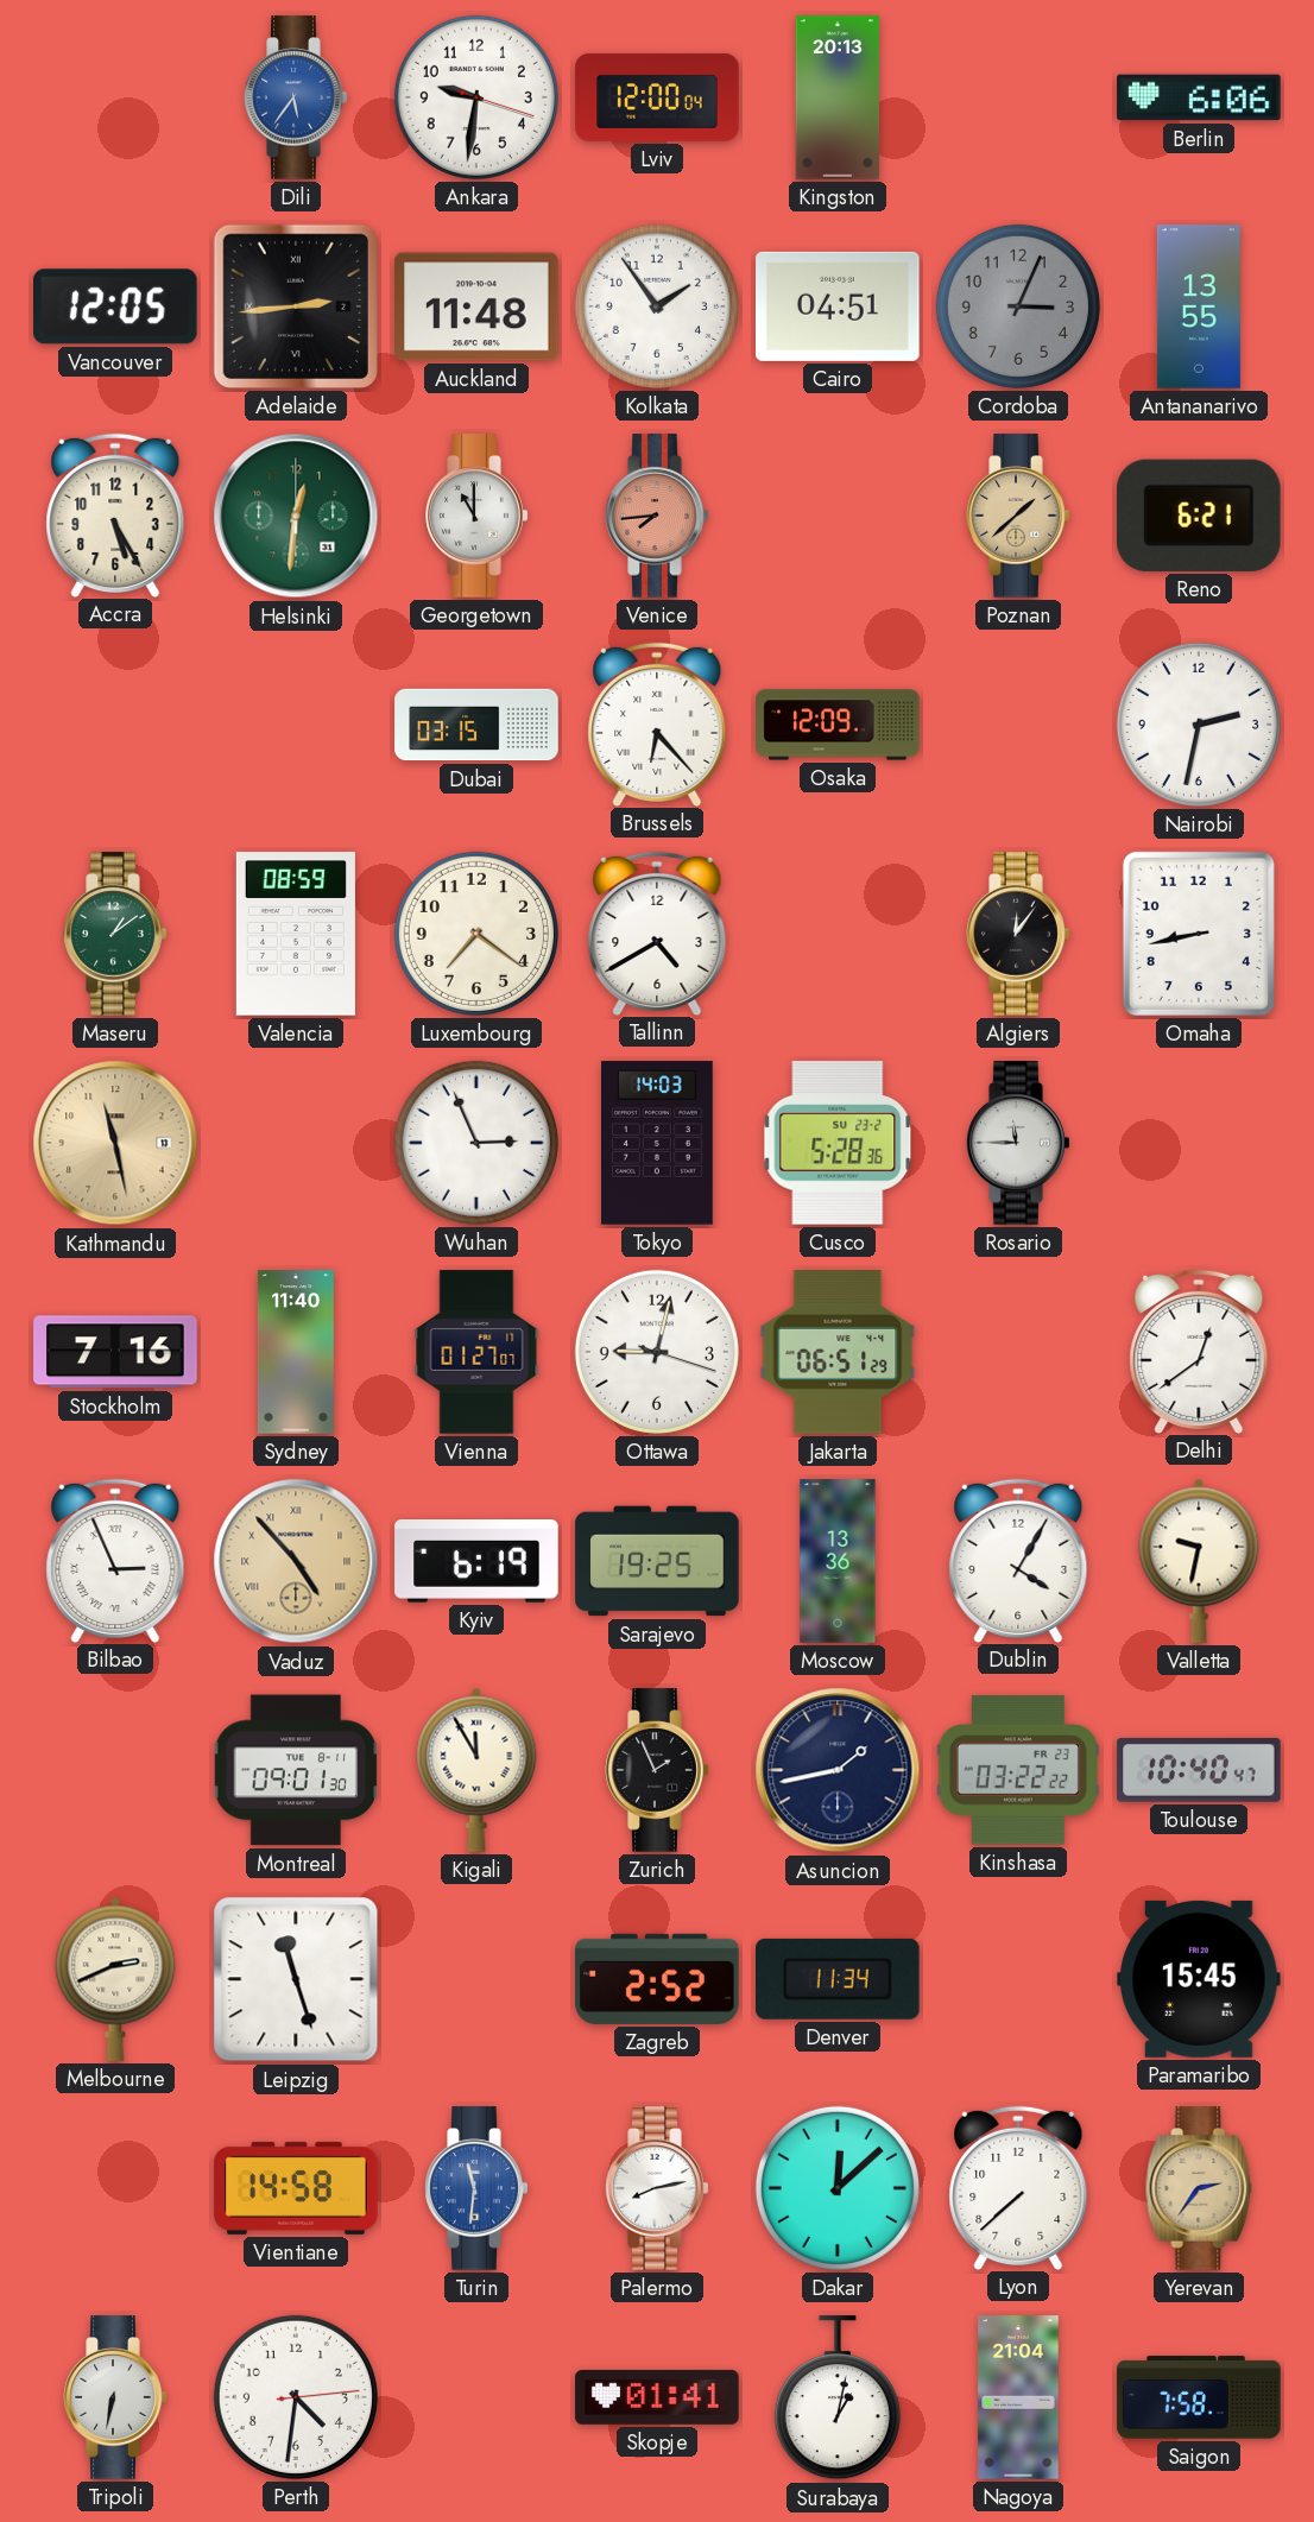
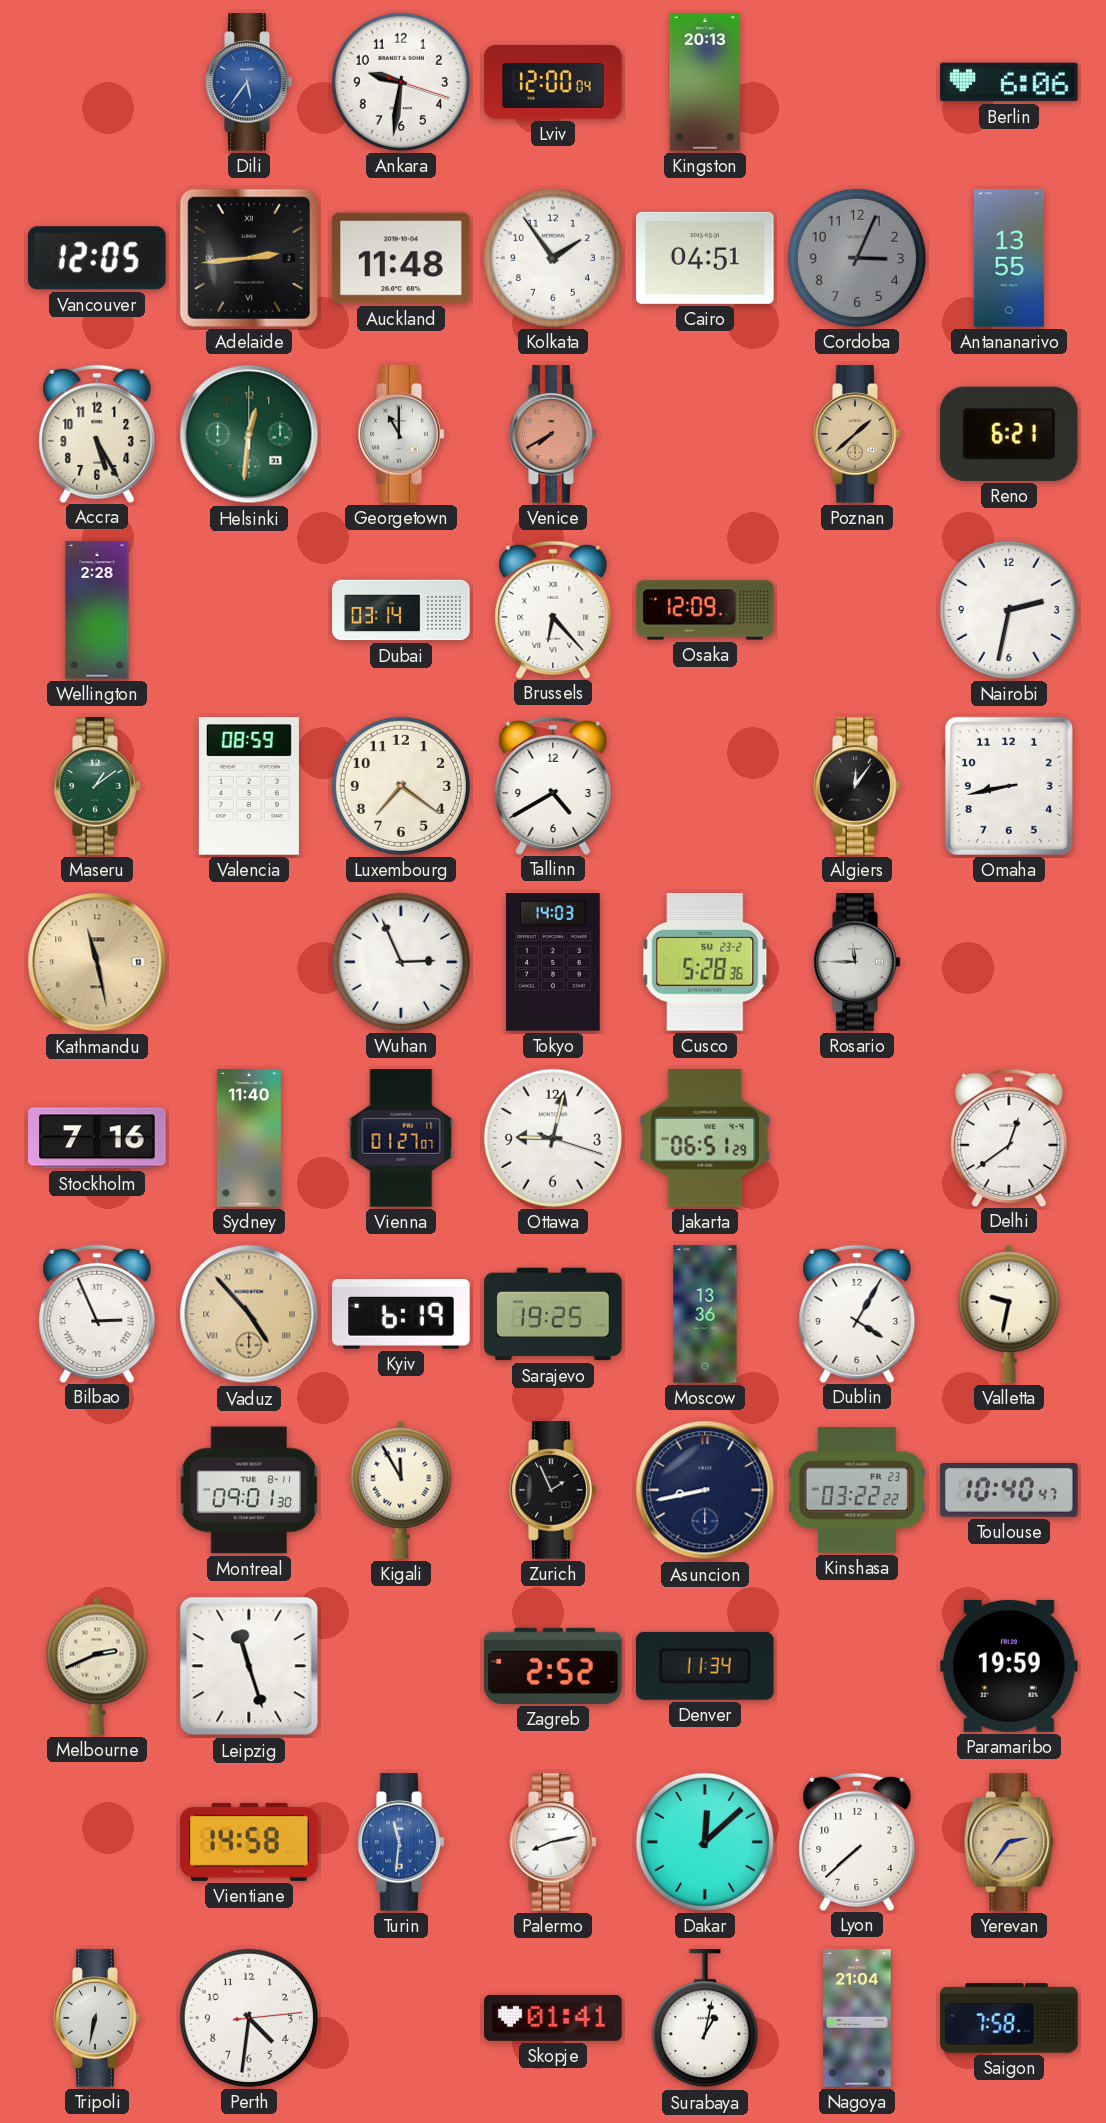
Venice: 7:44 -> 7:40
Wellington: none -> 2:28
Dubai: 03:15 -> 03:14
Asuncion: 1:43 -> 8:43
Paramaribo: 15:45 -> 19:59
